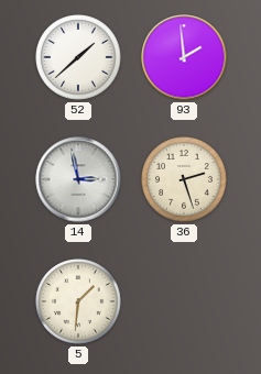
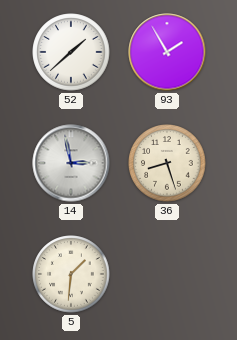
93: 1:59 -> 1:55
36: 2:27 -> 8:27
